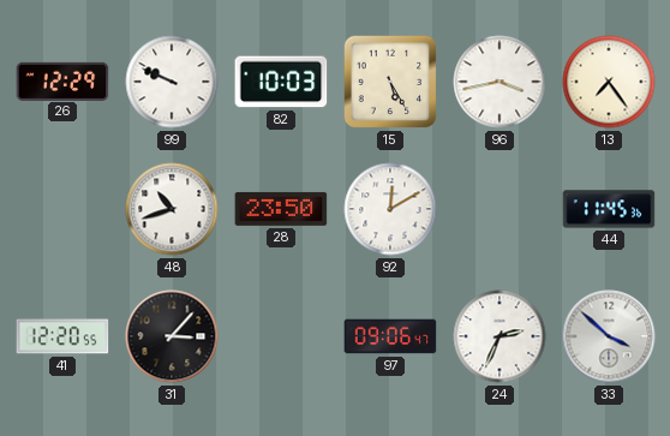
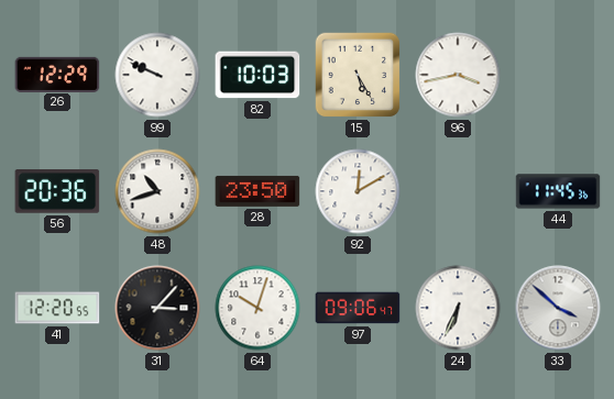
13: 7:24 -> none
56: none -> 20:36
64: none -> 10:03
24: 2:34 -> 6:34
